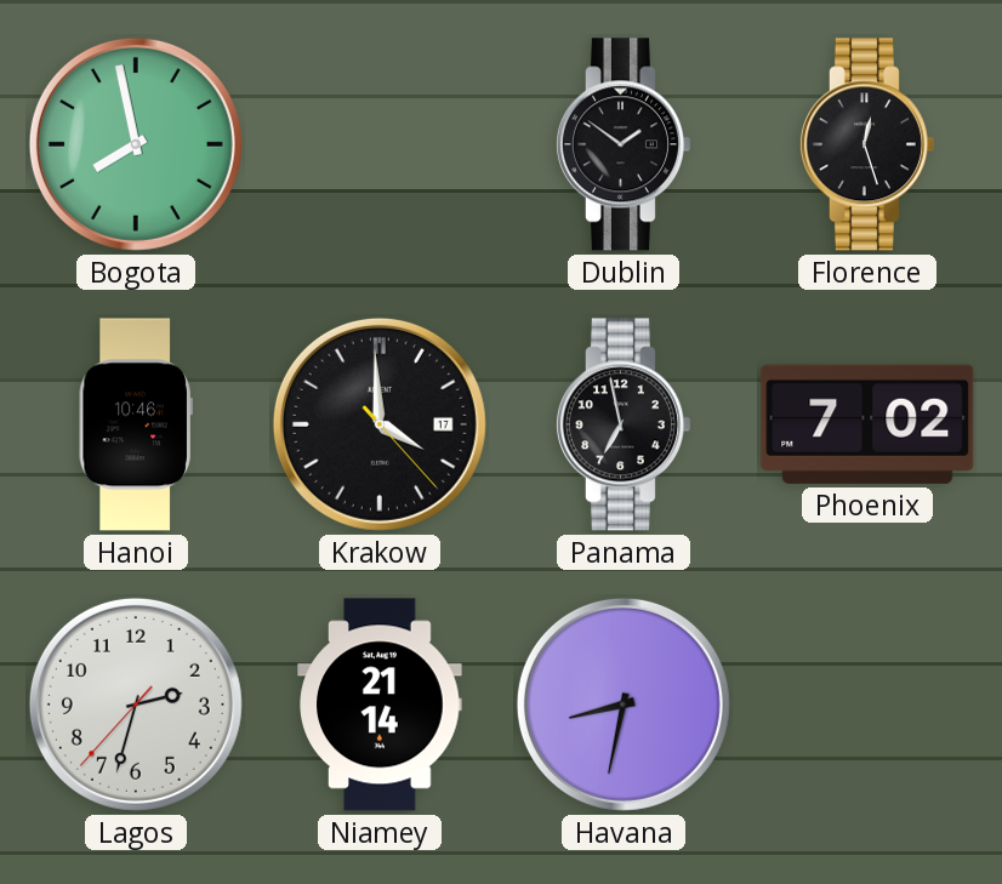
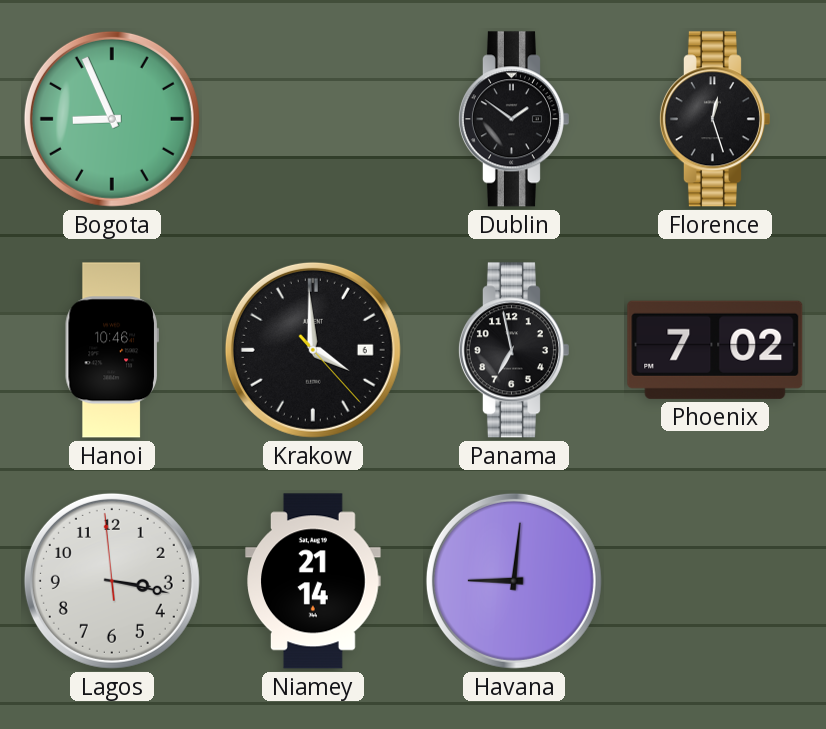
Bogota: 7:58 -> 8:56
Krakow date: 17 -> 6
Lagos: 2:32 -> 3:16
Havana: 8:32 -> 9:01
